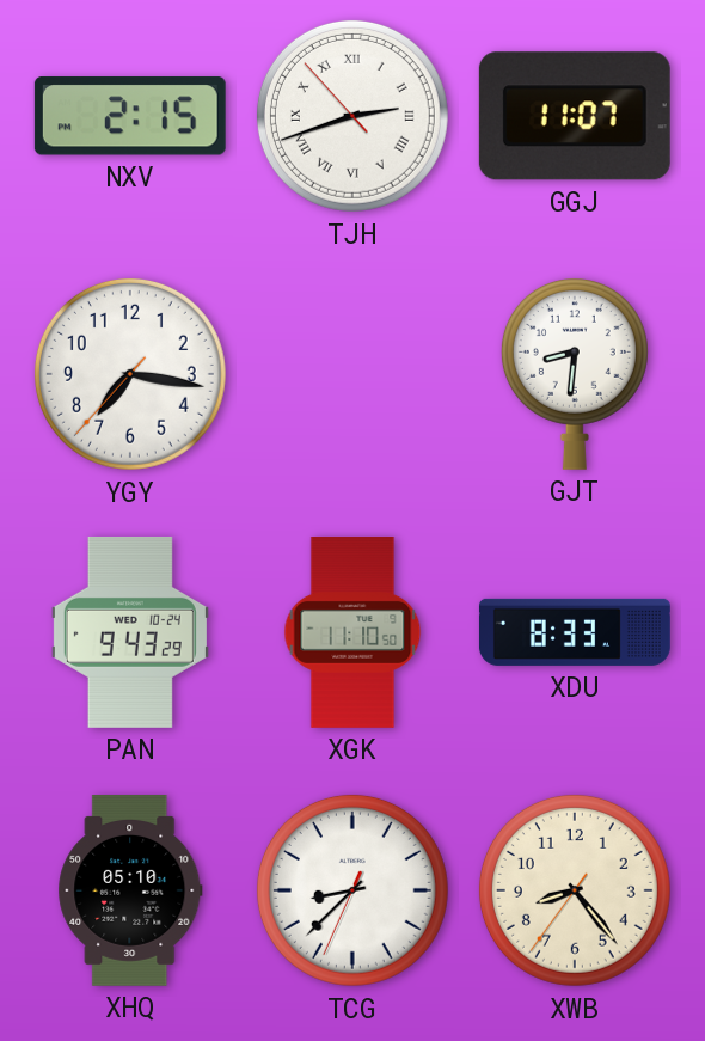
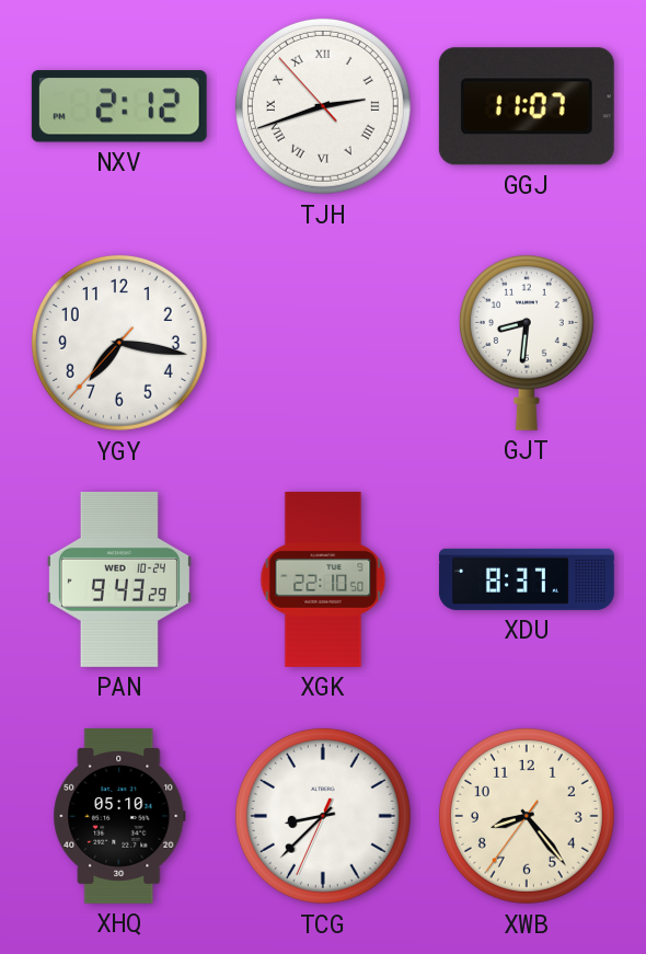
NXV: 2:15 -> 2:12
XGK: 11:10 -> 22:10
XDU: 8:33 -> 8:37
